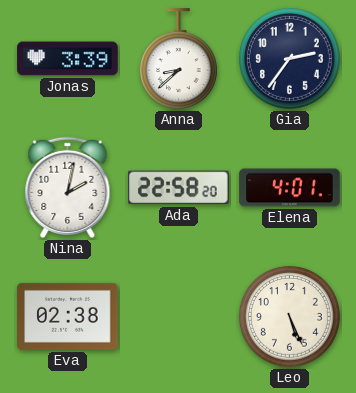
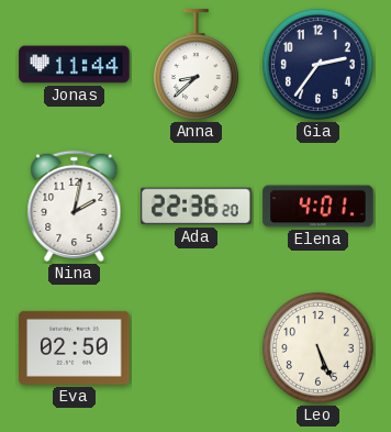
Jonas: 3:39 -> 11:44
Ada: 22:58 -> 22:36
Eva: 02:38 -> 02:50
